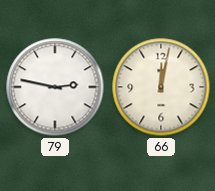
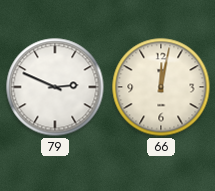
79: 2:47 -> 2:49
